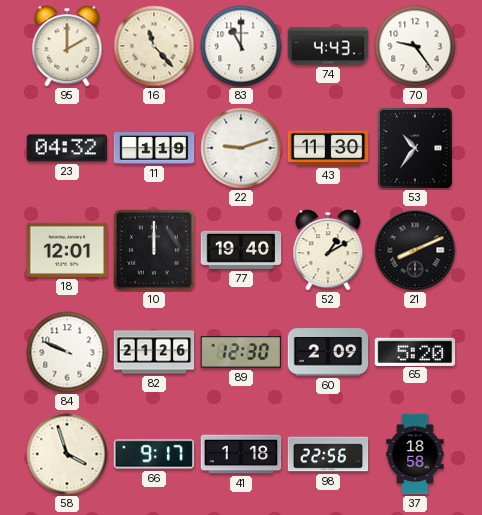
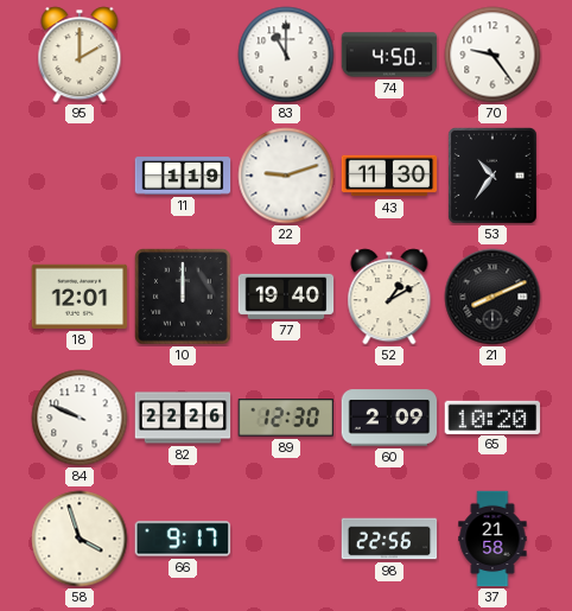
16: 11:23 -> none
74: 4:43 -> 4:50
23: 04:32 -> none
82: 21:26 -> 22:26
65: 5:20 -> 10:20
41: 1:18 -> none
37: 18:58 -> 21:58
